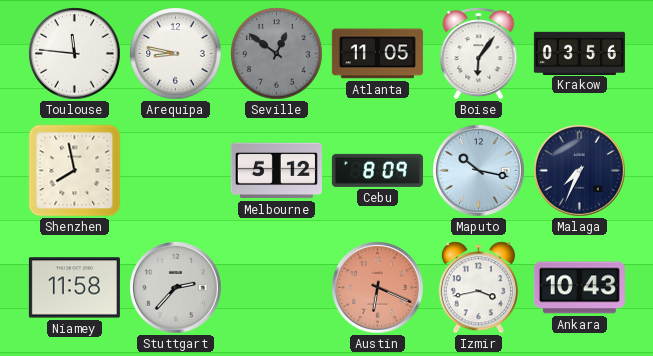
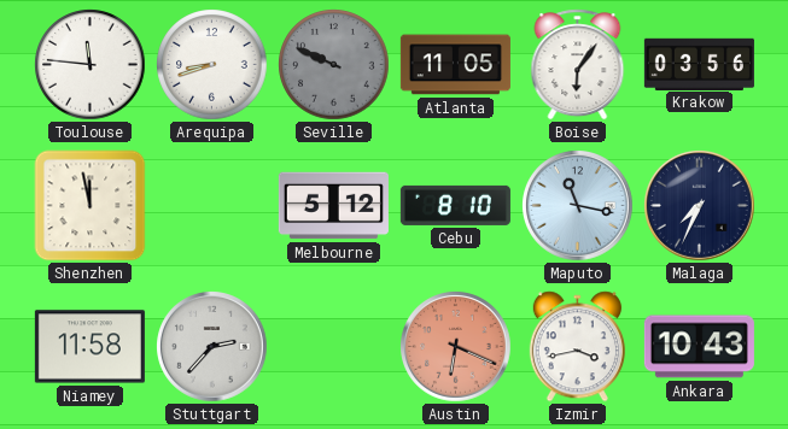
Arequipa: 8:47 -> 8:42
Seville: 12:51 -> 9:49
Shenzhen: 7:58 -> 11:58
Cebu: 8:09 -> 8:10
Maputo: 10:17 -> 11:17
